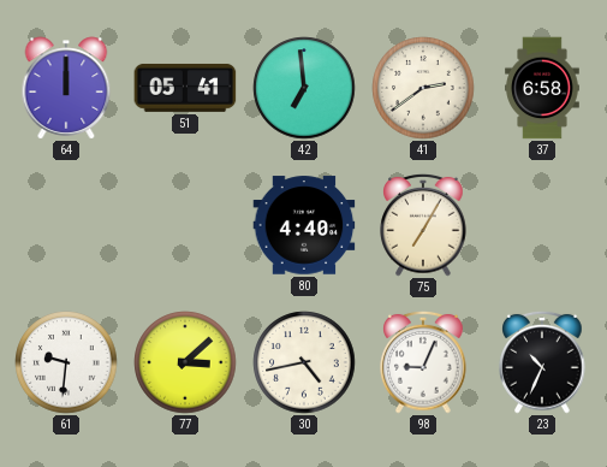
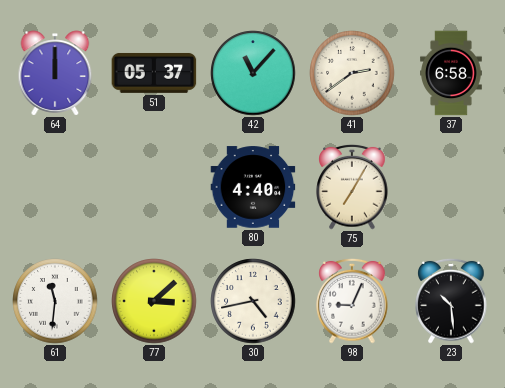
51: 05:41 -> 05:37
42: 6:59 -> 11:07
61: 9:31 -> 11:31
23: 10:34 -> 10:29
